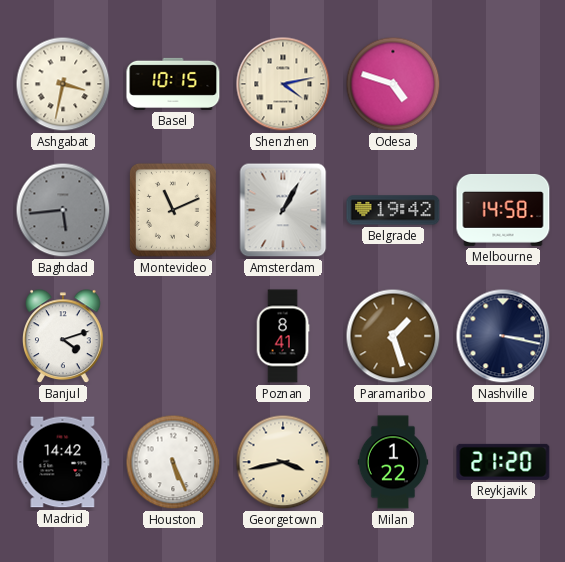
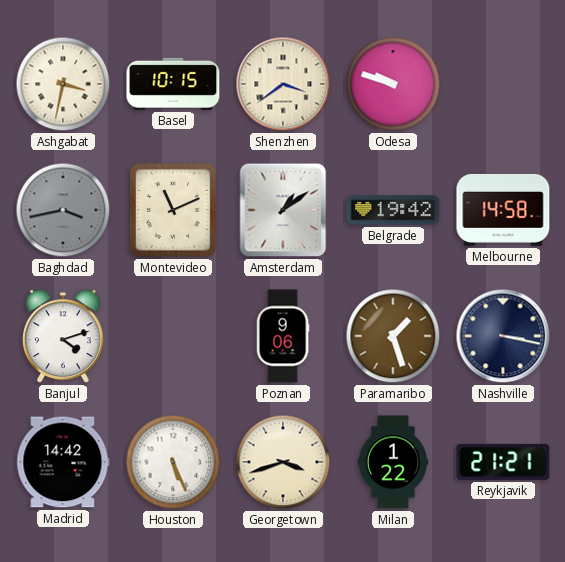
Shenzhen: 4:13 -> 3:39
Odesa: 4:48 -> 9:48
Baghdad: 5:44 -> 3:43
Amsterdam: 1:05 -> 1:09
Poznan: 8:41 -> 9:06
Georgetown: 3:43 -> 3:42
Reykjavik: 21:20 -> 21:21
